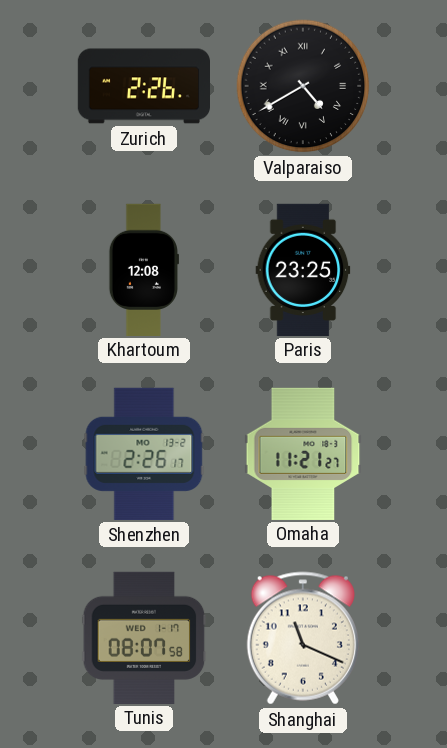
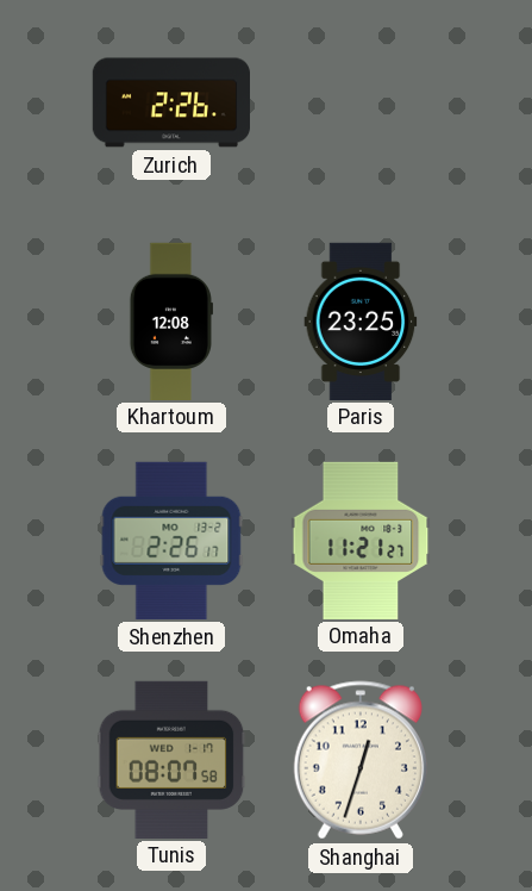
Valparaiso: 4:40 -> none
Shanghai: 11:19 -> 12:33
